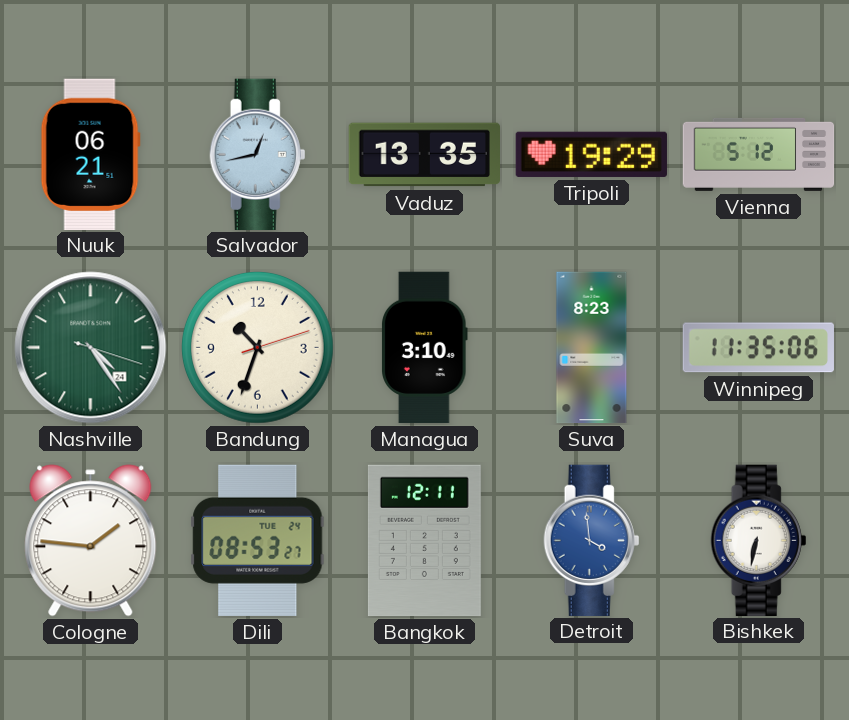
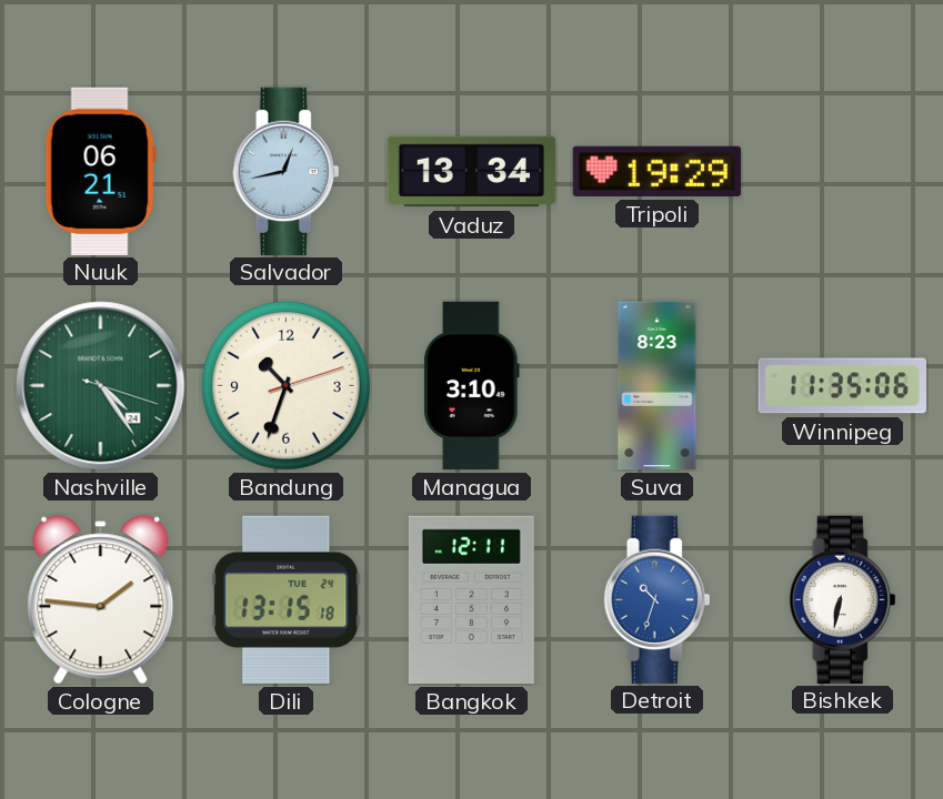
Vaduz: 13:35 -> 13:34
Vienna: 5:12 -> none
Dili: 08:53 -> 13:15
Detroit: 3:59 -> 10:33
